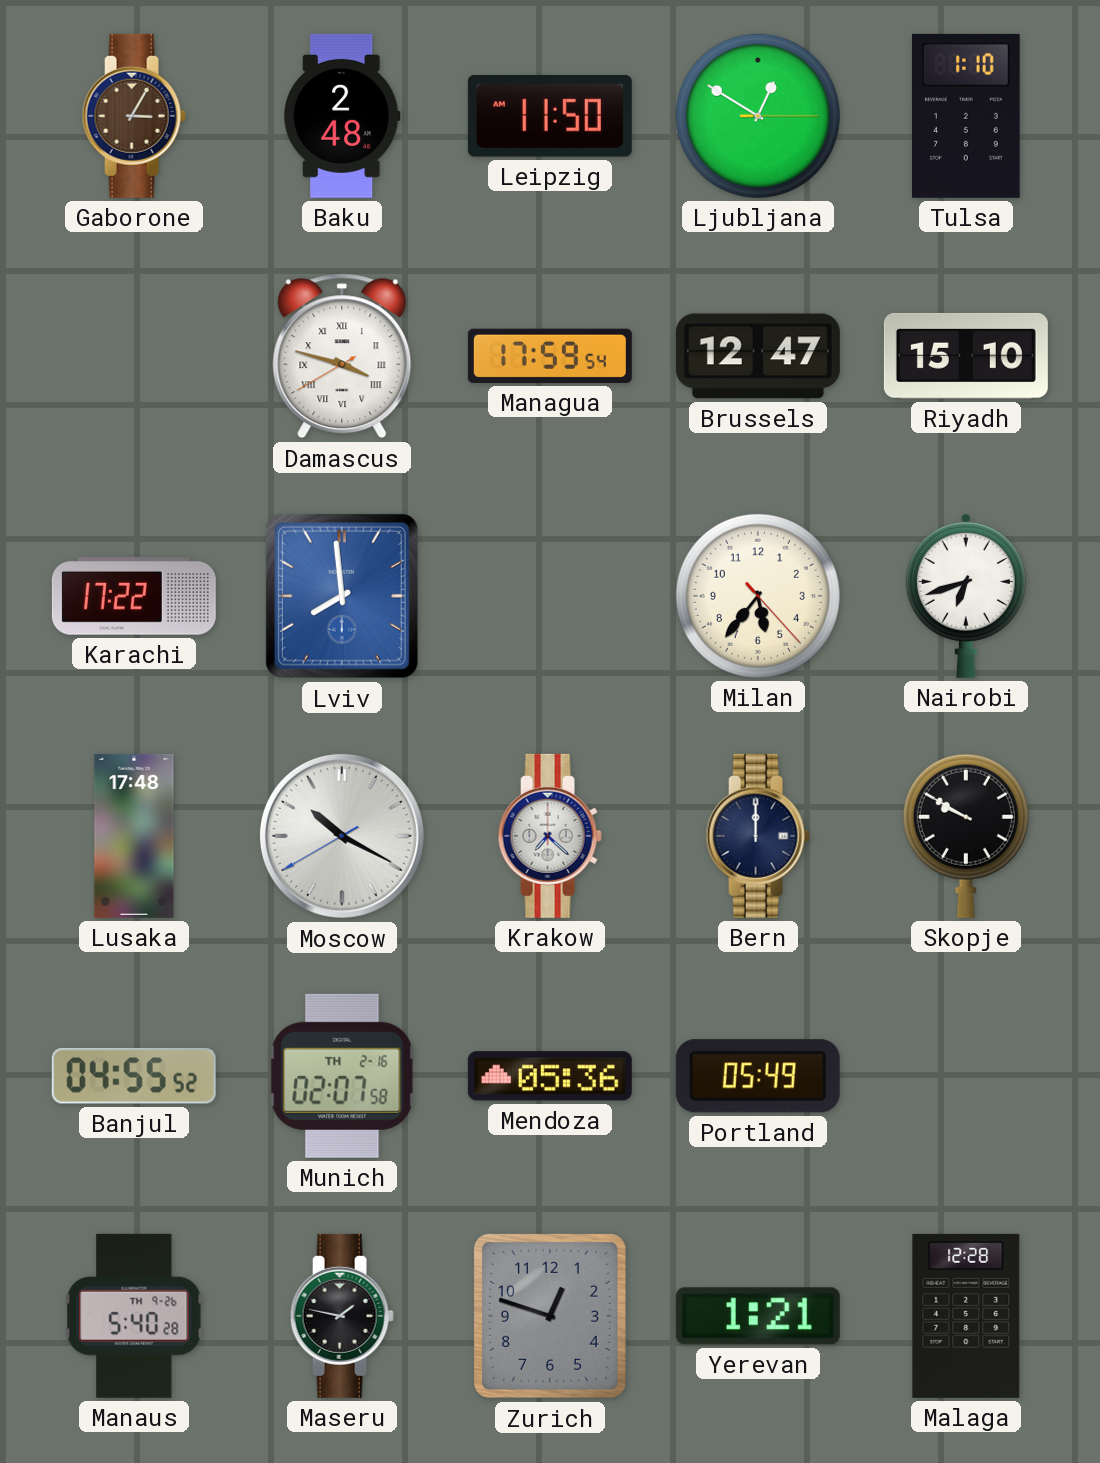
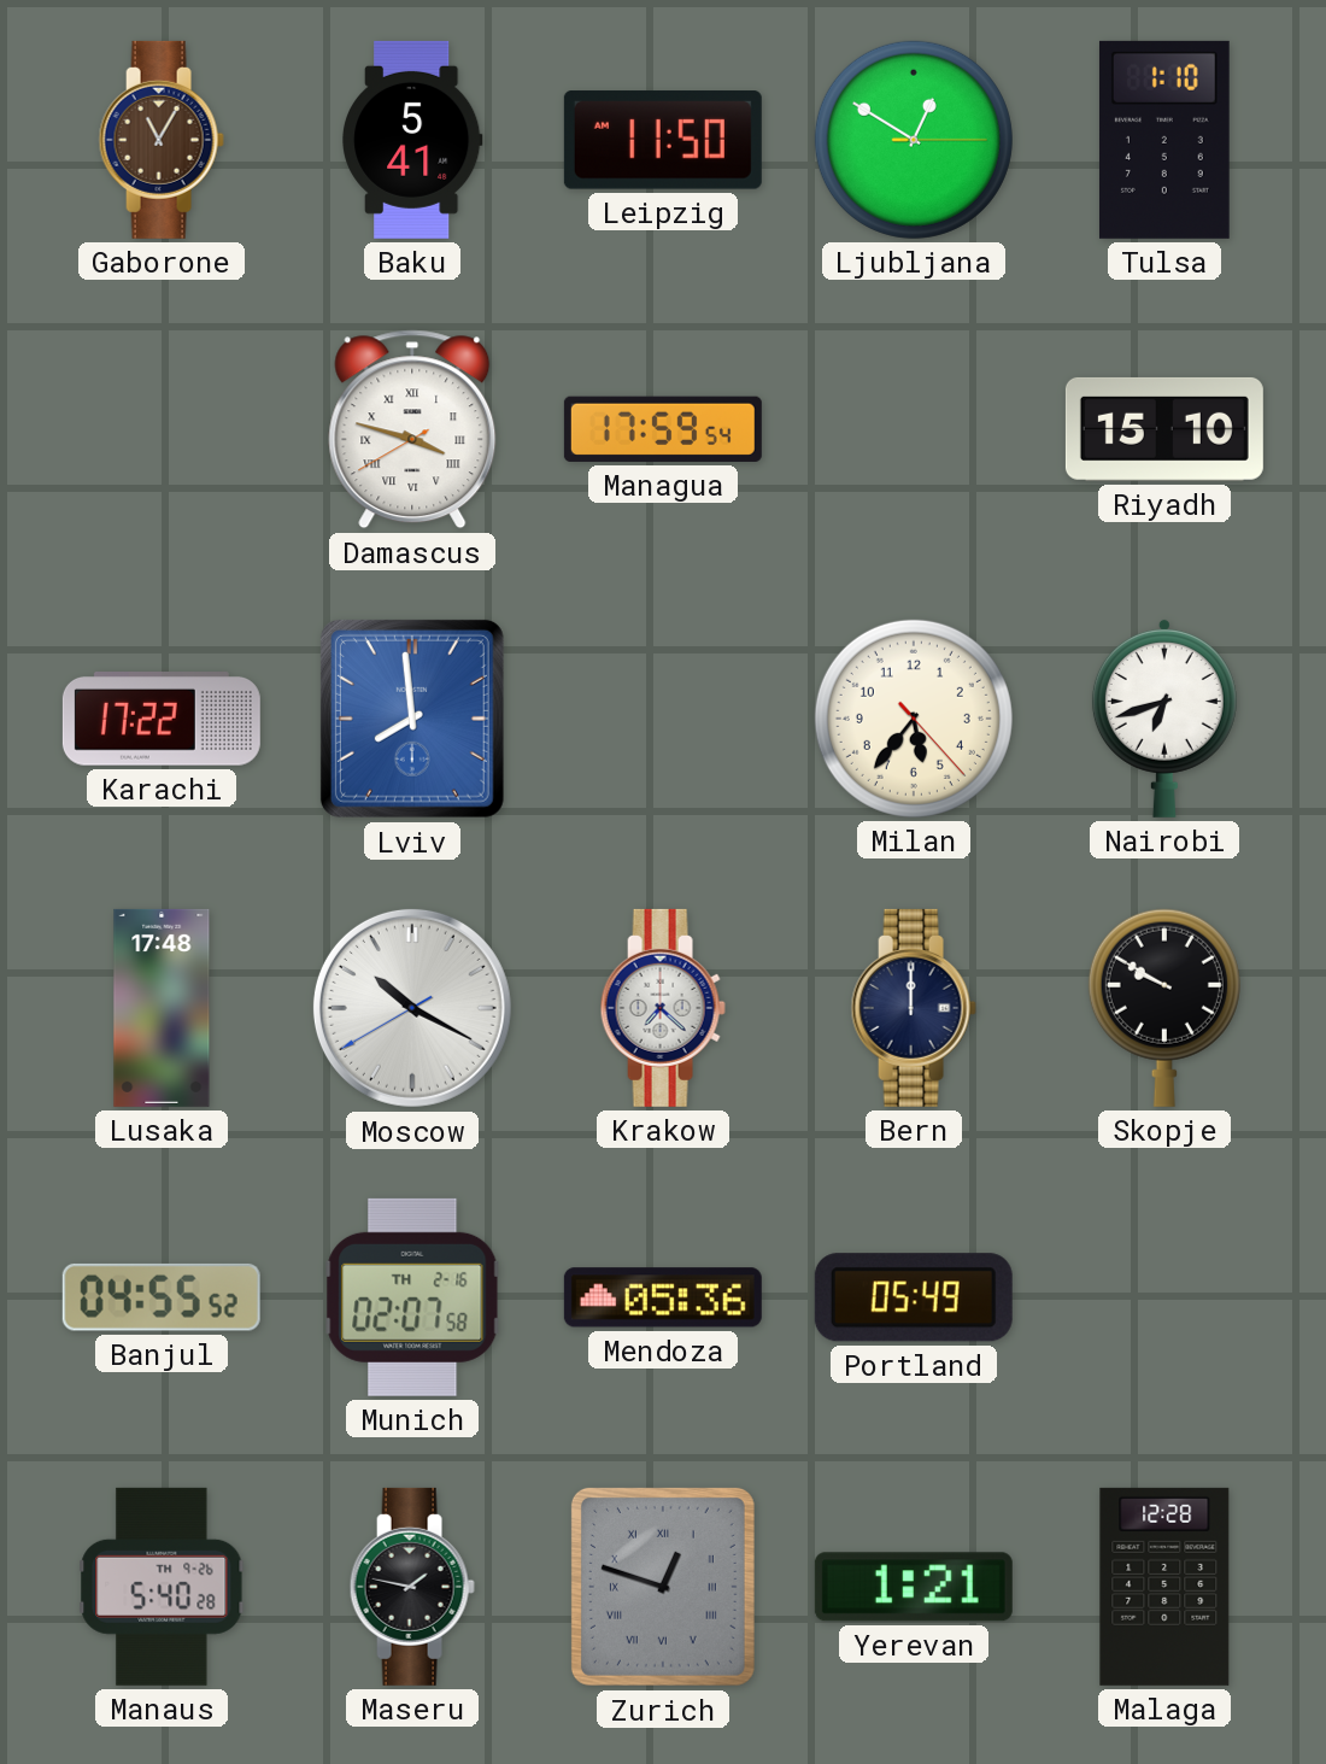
Gaborone: 3:05 -> 11:05
Baku: 2:48 -> 5:41
Brussels: 12:47 -> none
Zurich numerals: Arabic -> Roman
